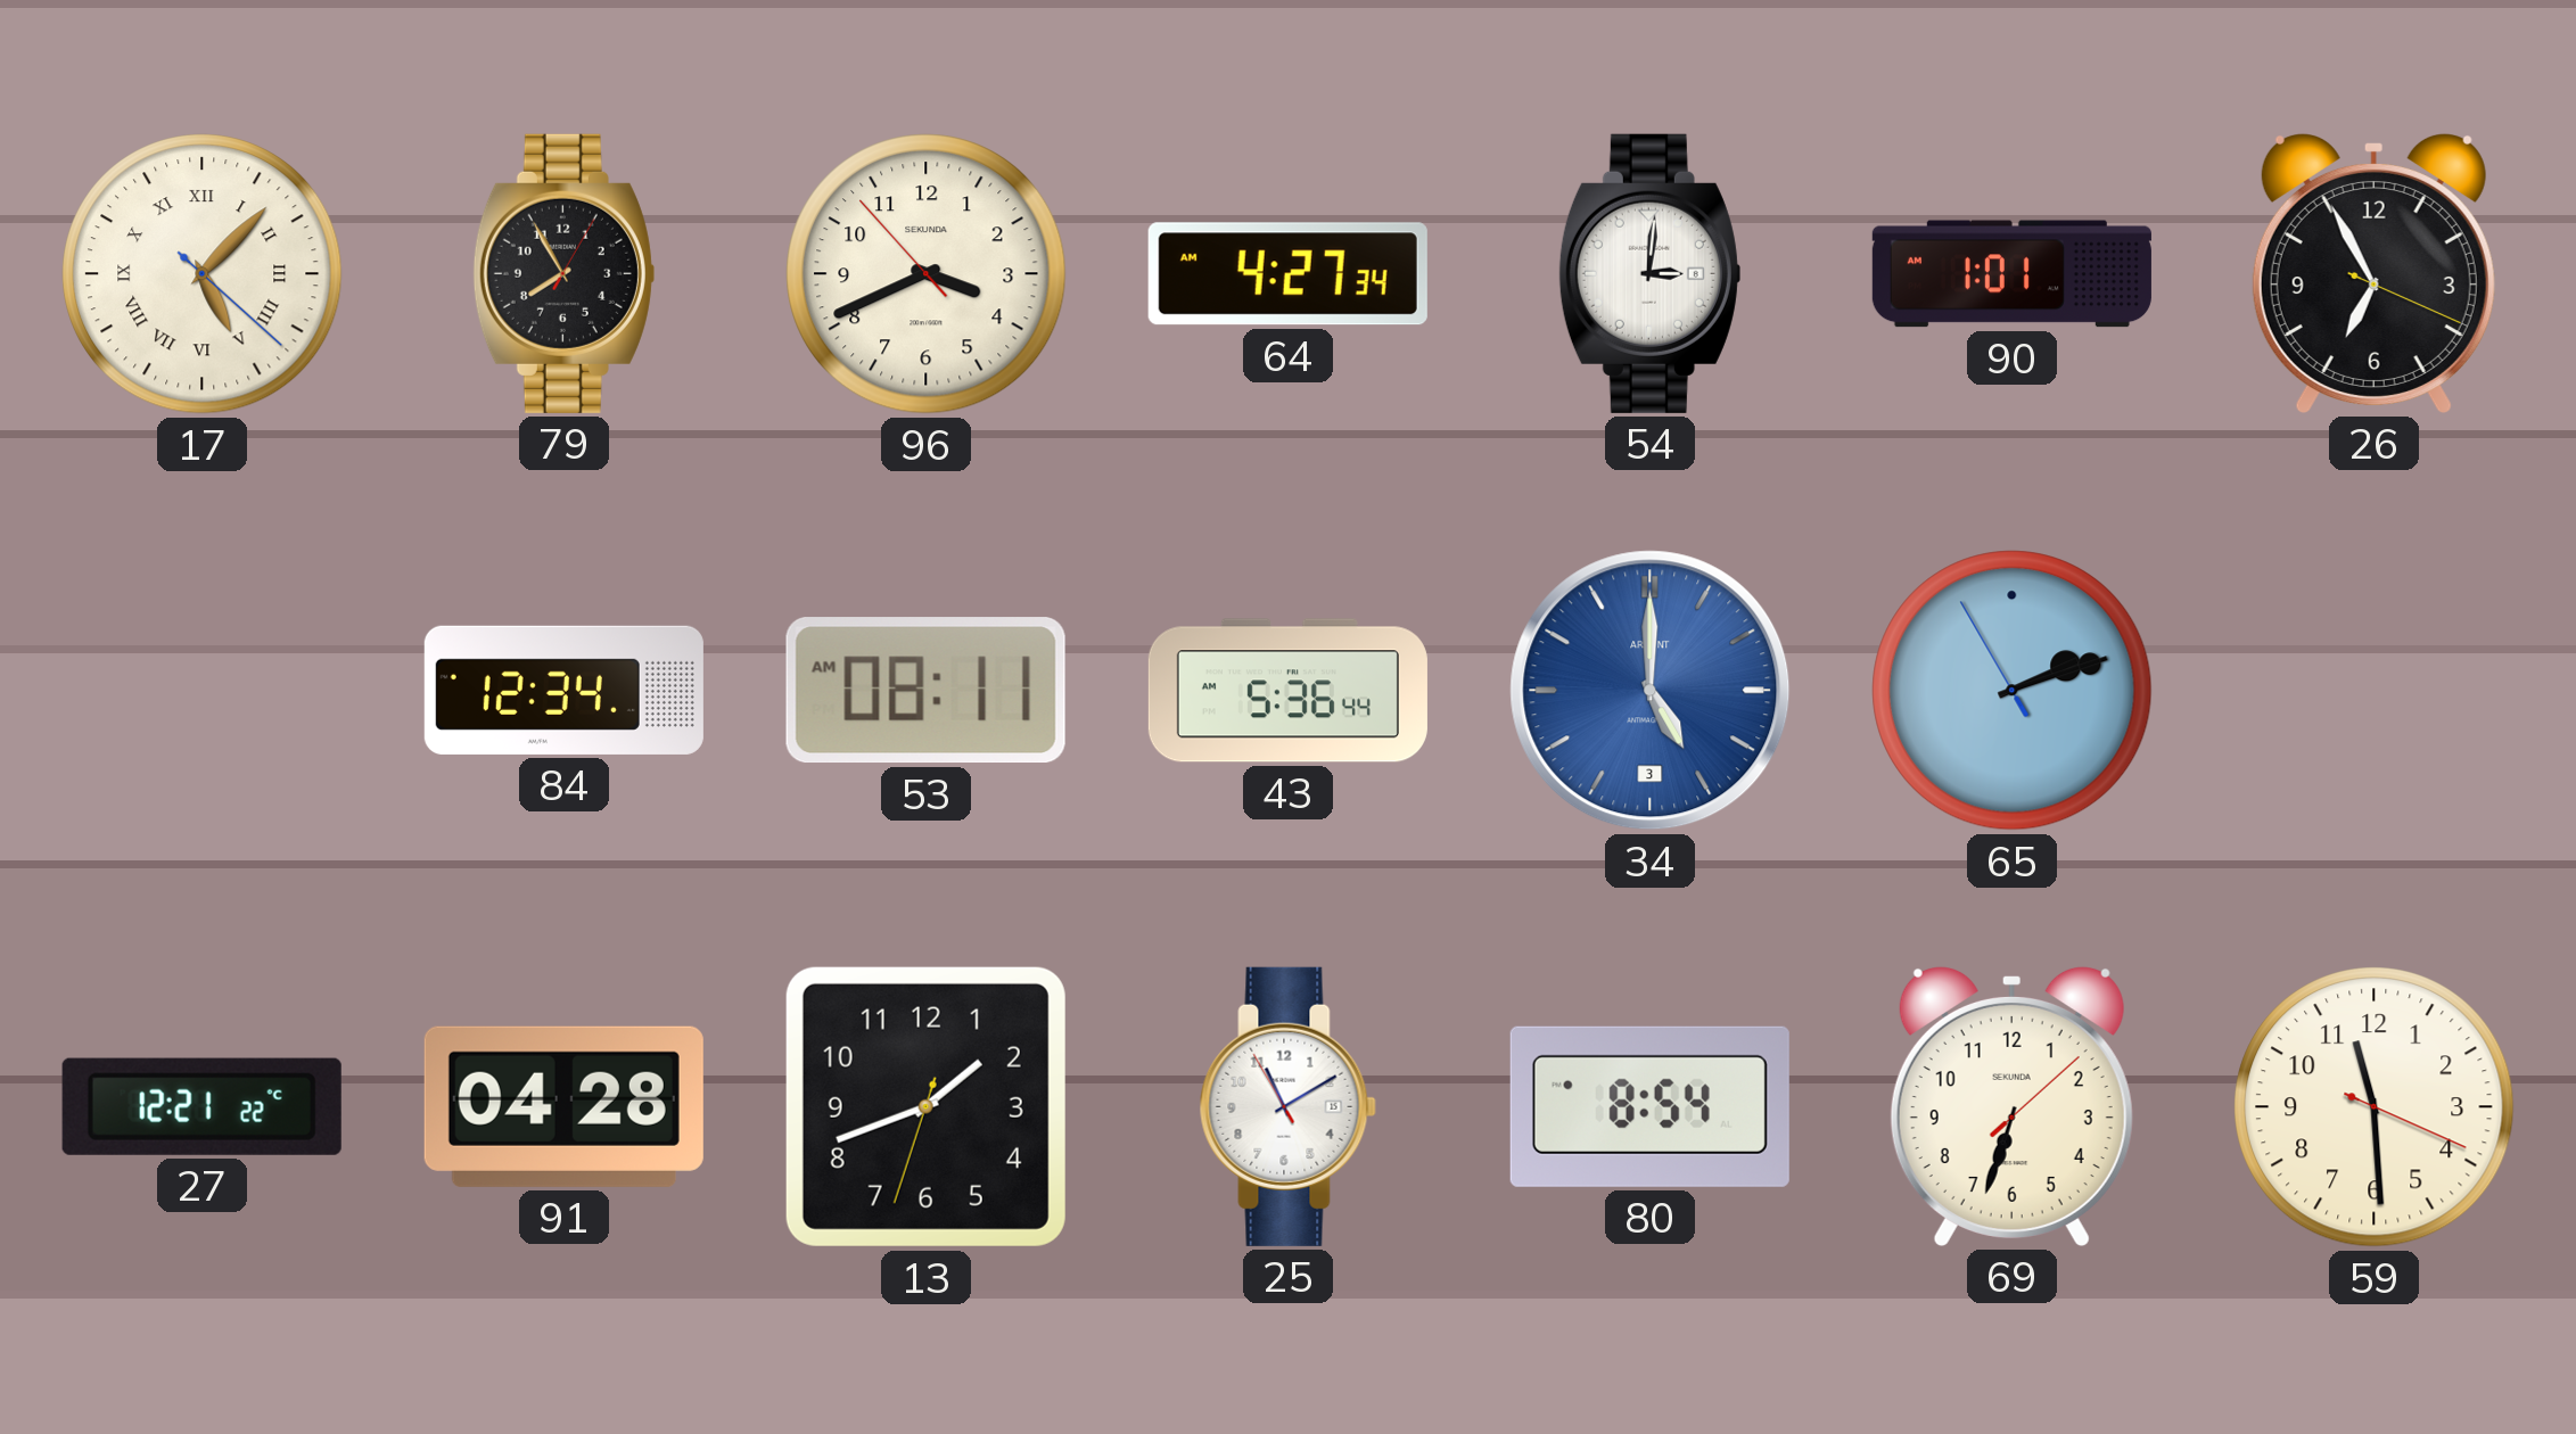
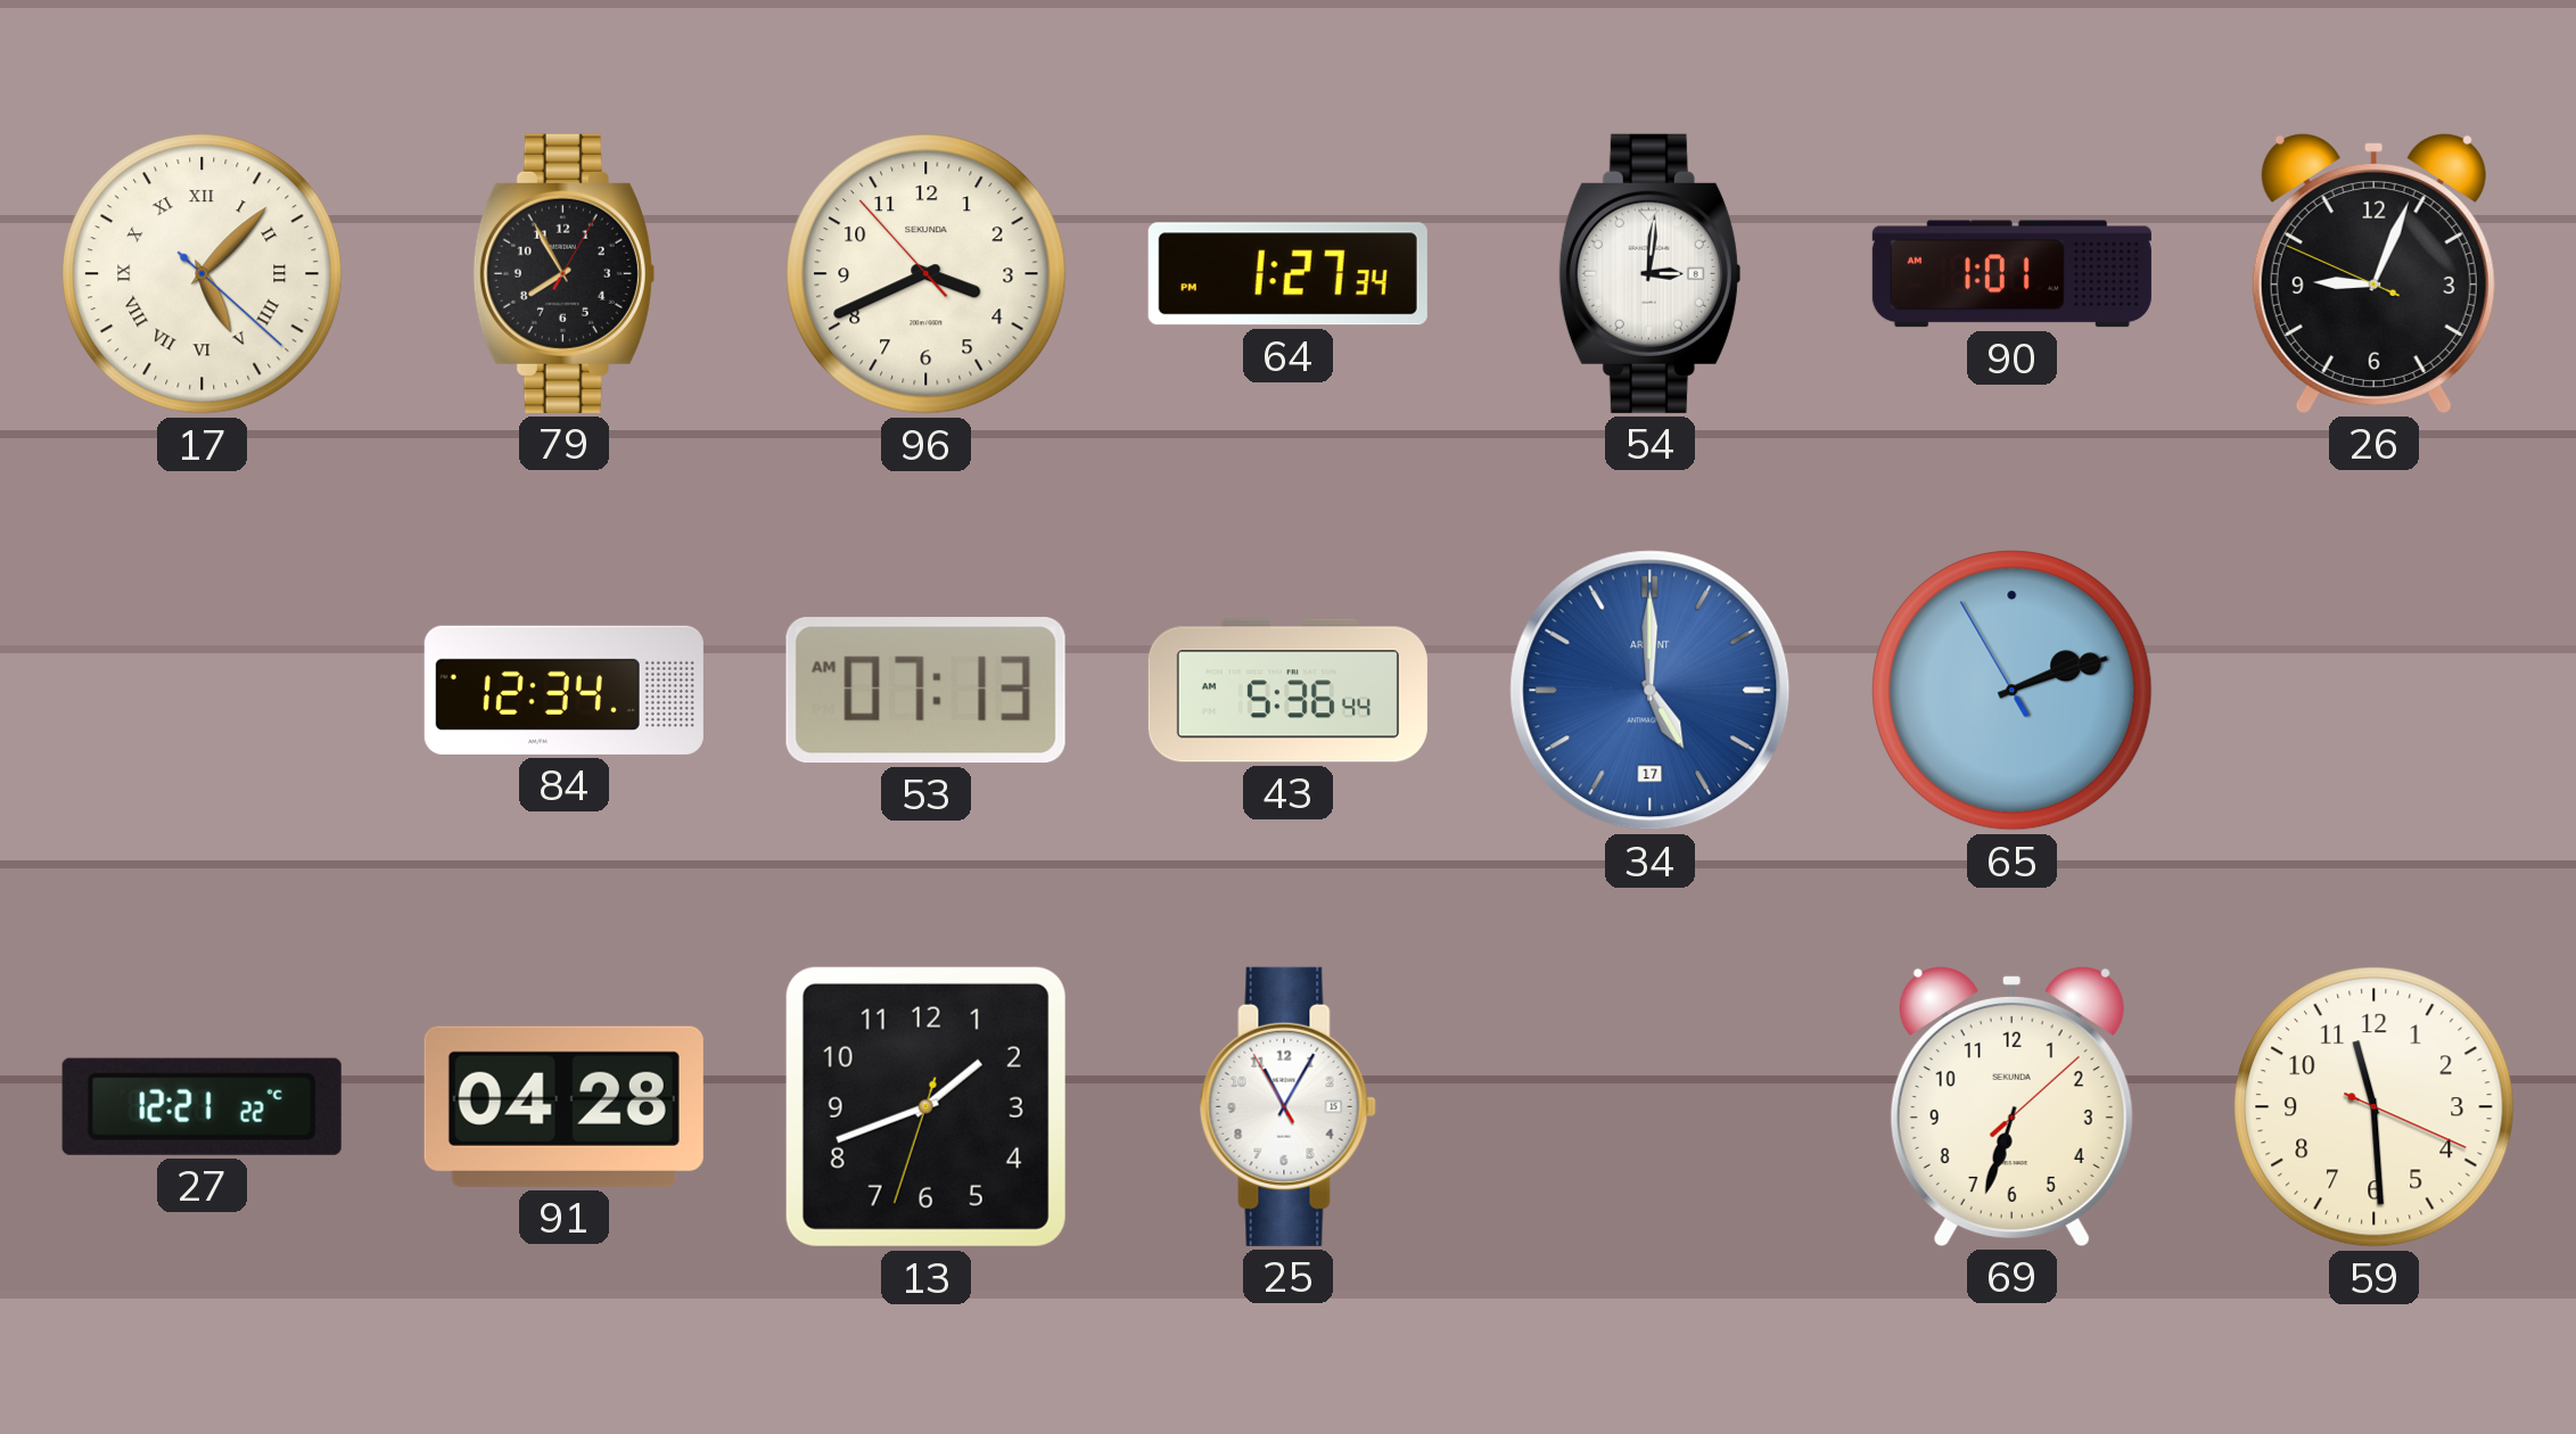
64: 4:27 -> 1:27
26: 6:55 -> 9:03
53: 08:11 -> 07:13
34 date: 3 -> 17
25: 11:09 -> 11:04
80: 8:54 -> none
